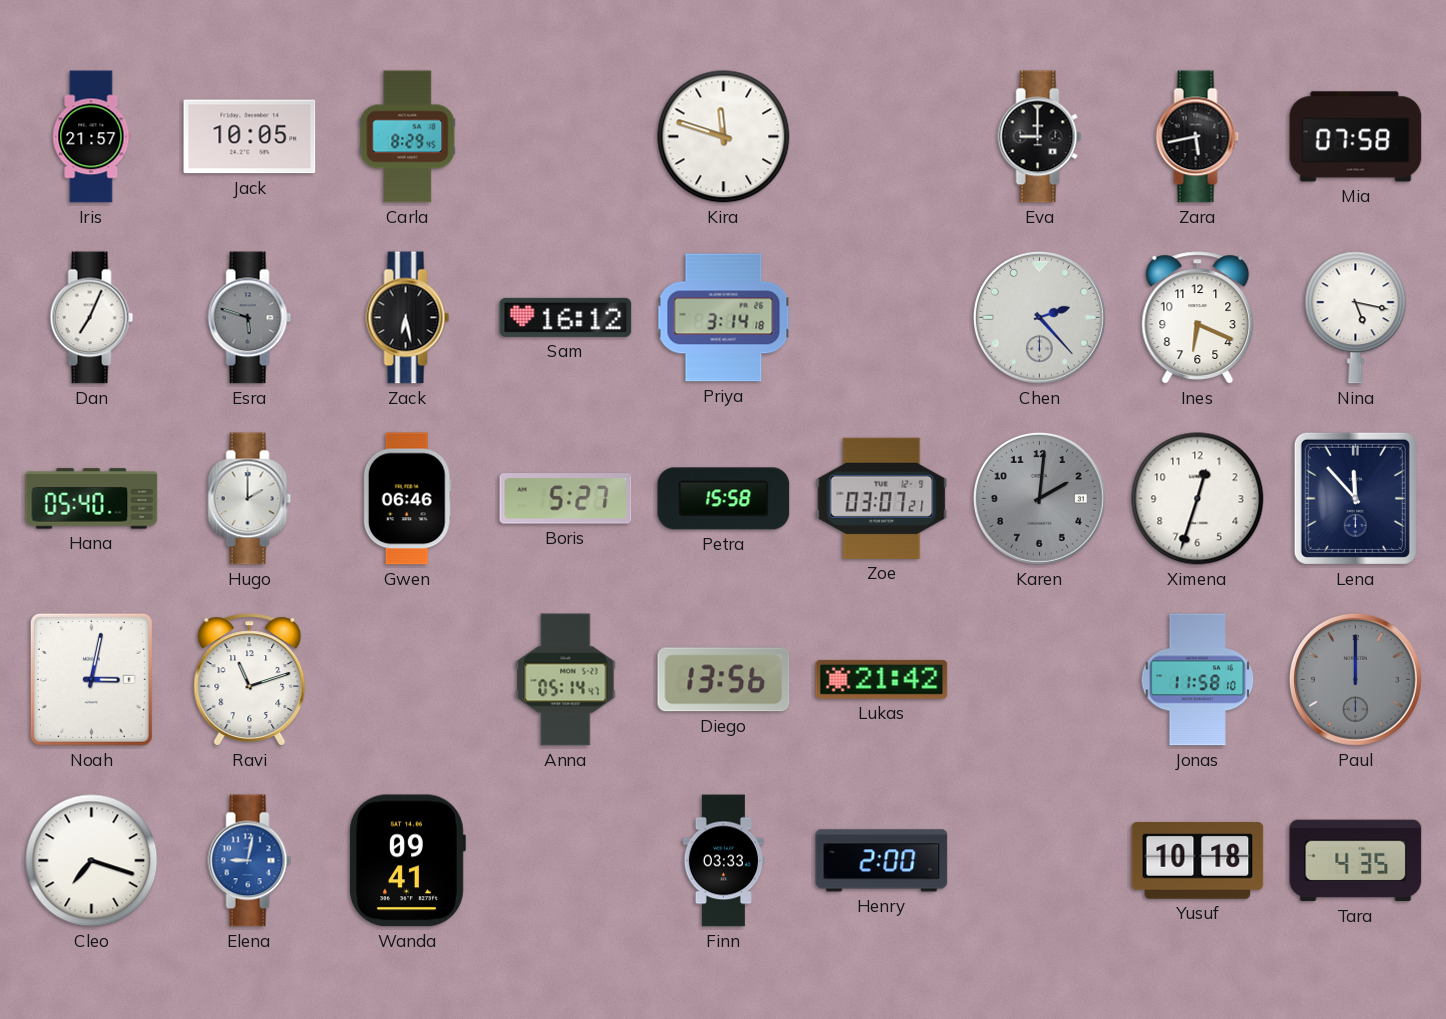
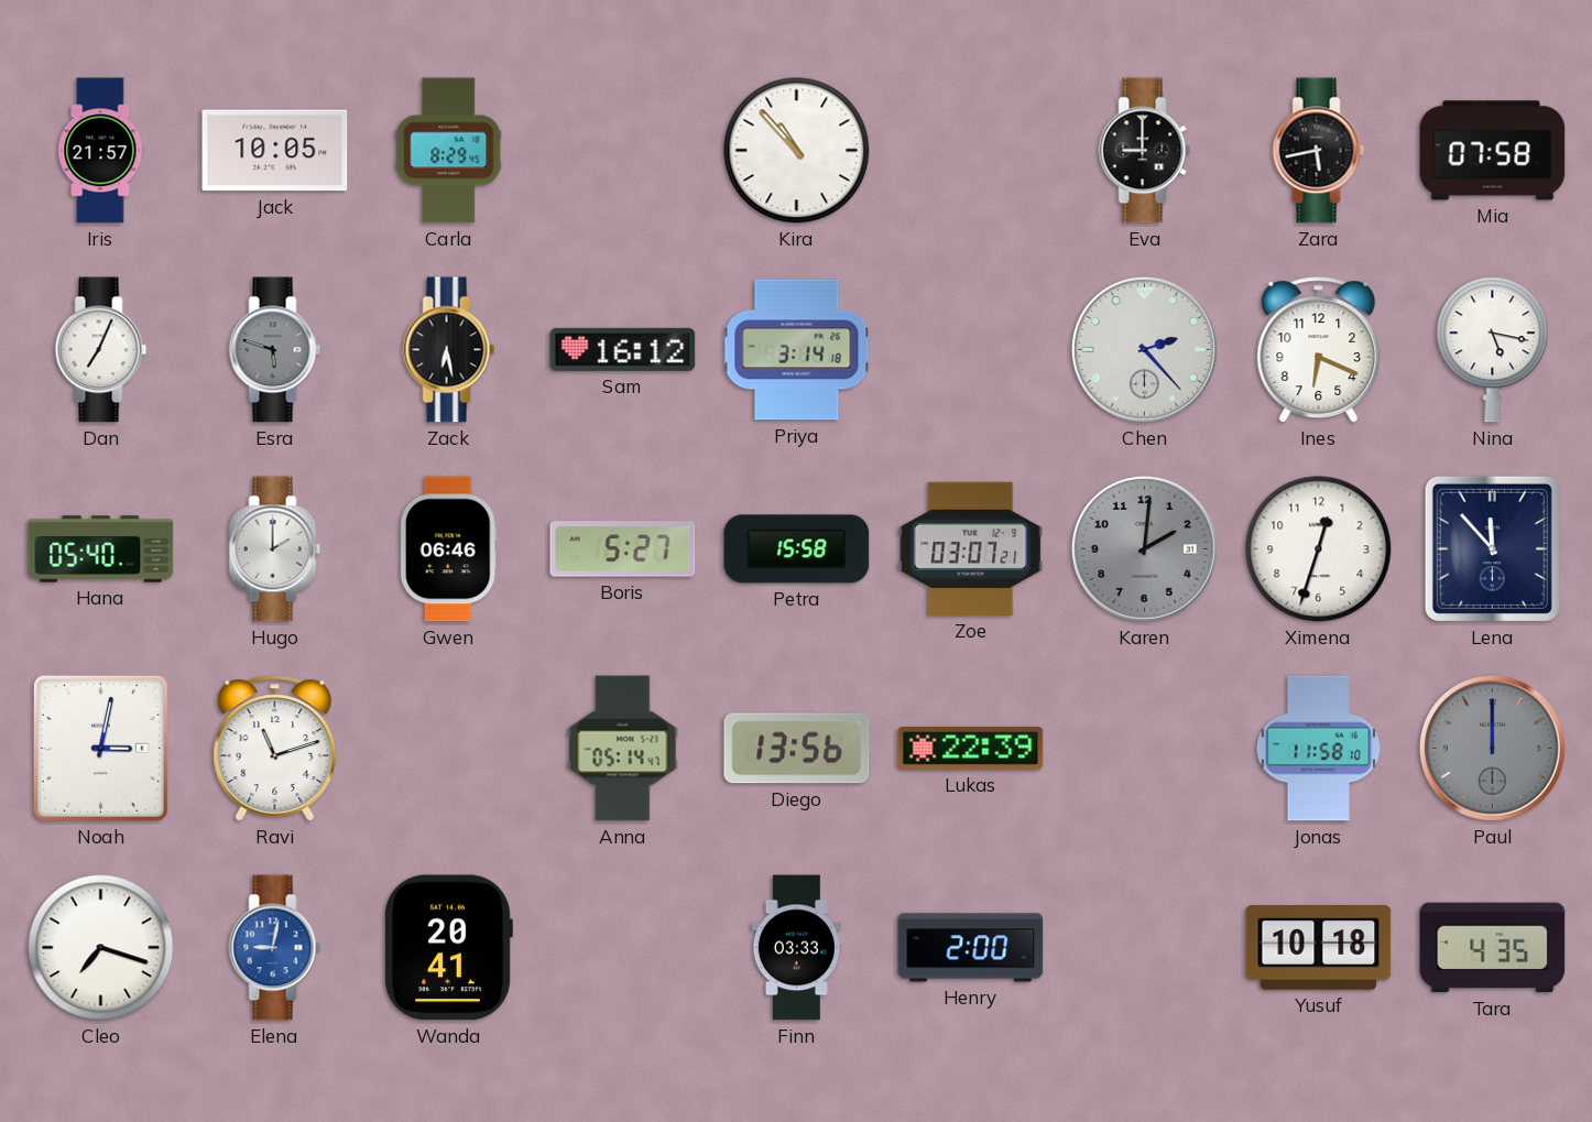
Kira: 11:48 -> 10:53
Lukas: 21:42 -> 22:39
Wanda: 09:41 -> 20:41
